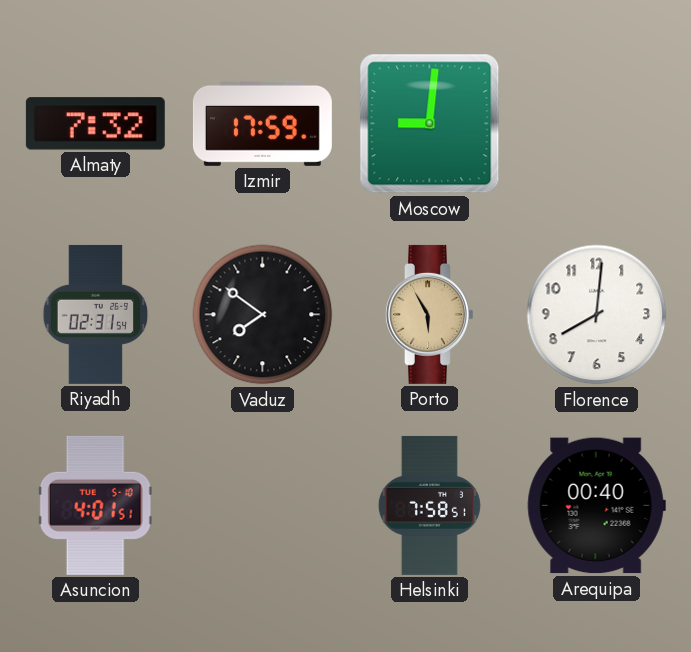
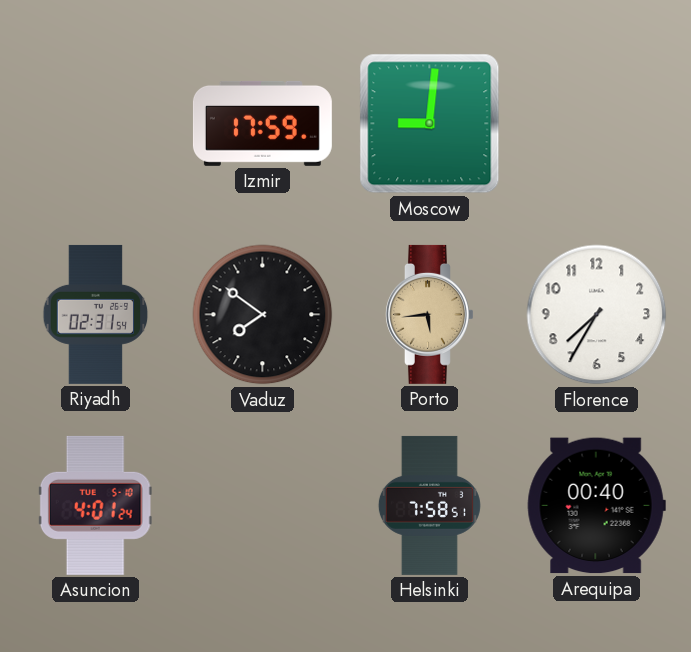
Almaty: 7:32 -> none
Porto: 5:55 -> 5:44
Florence: 8:01 -> 7:35
Asuncion: 4:01:51 -> 4:01:24
